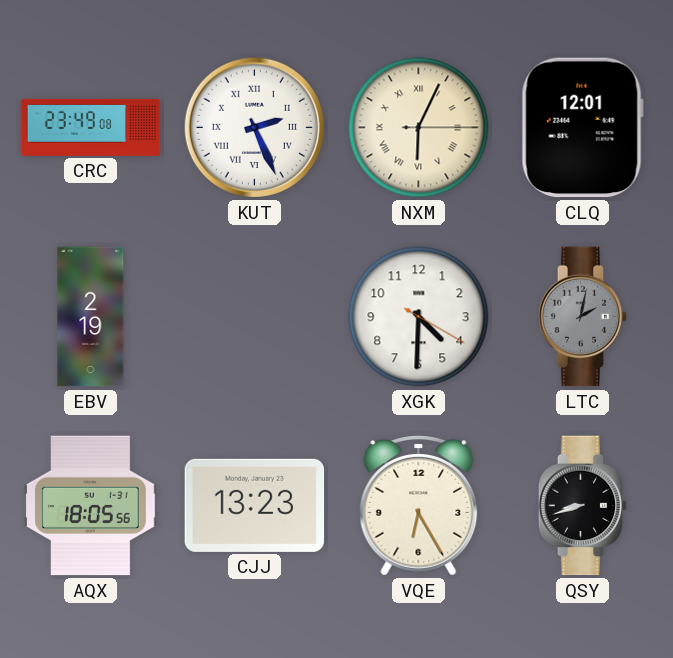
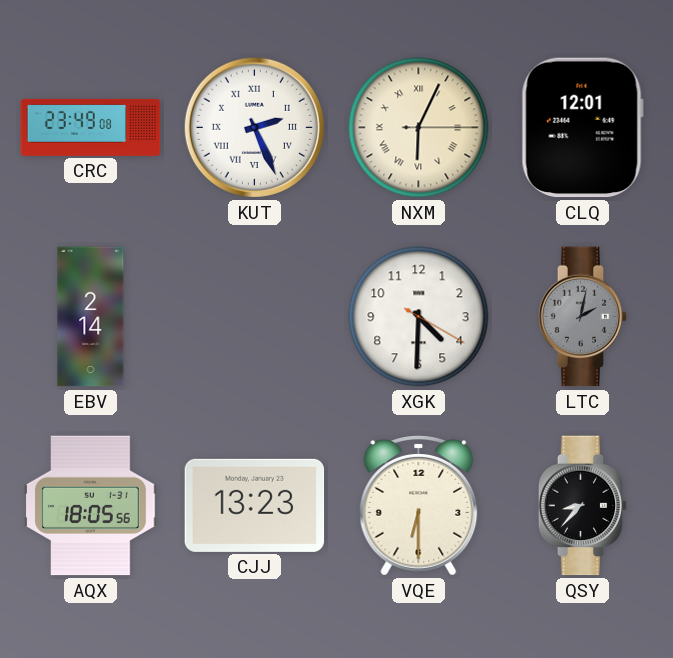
EBV: 2:19 -> 2:14
VQE: 6:25 -> 6:30
QSY: 8:42 -> 8:37
